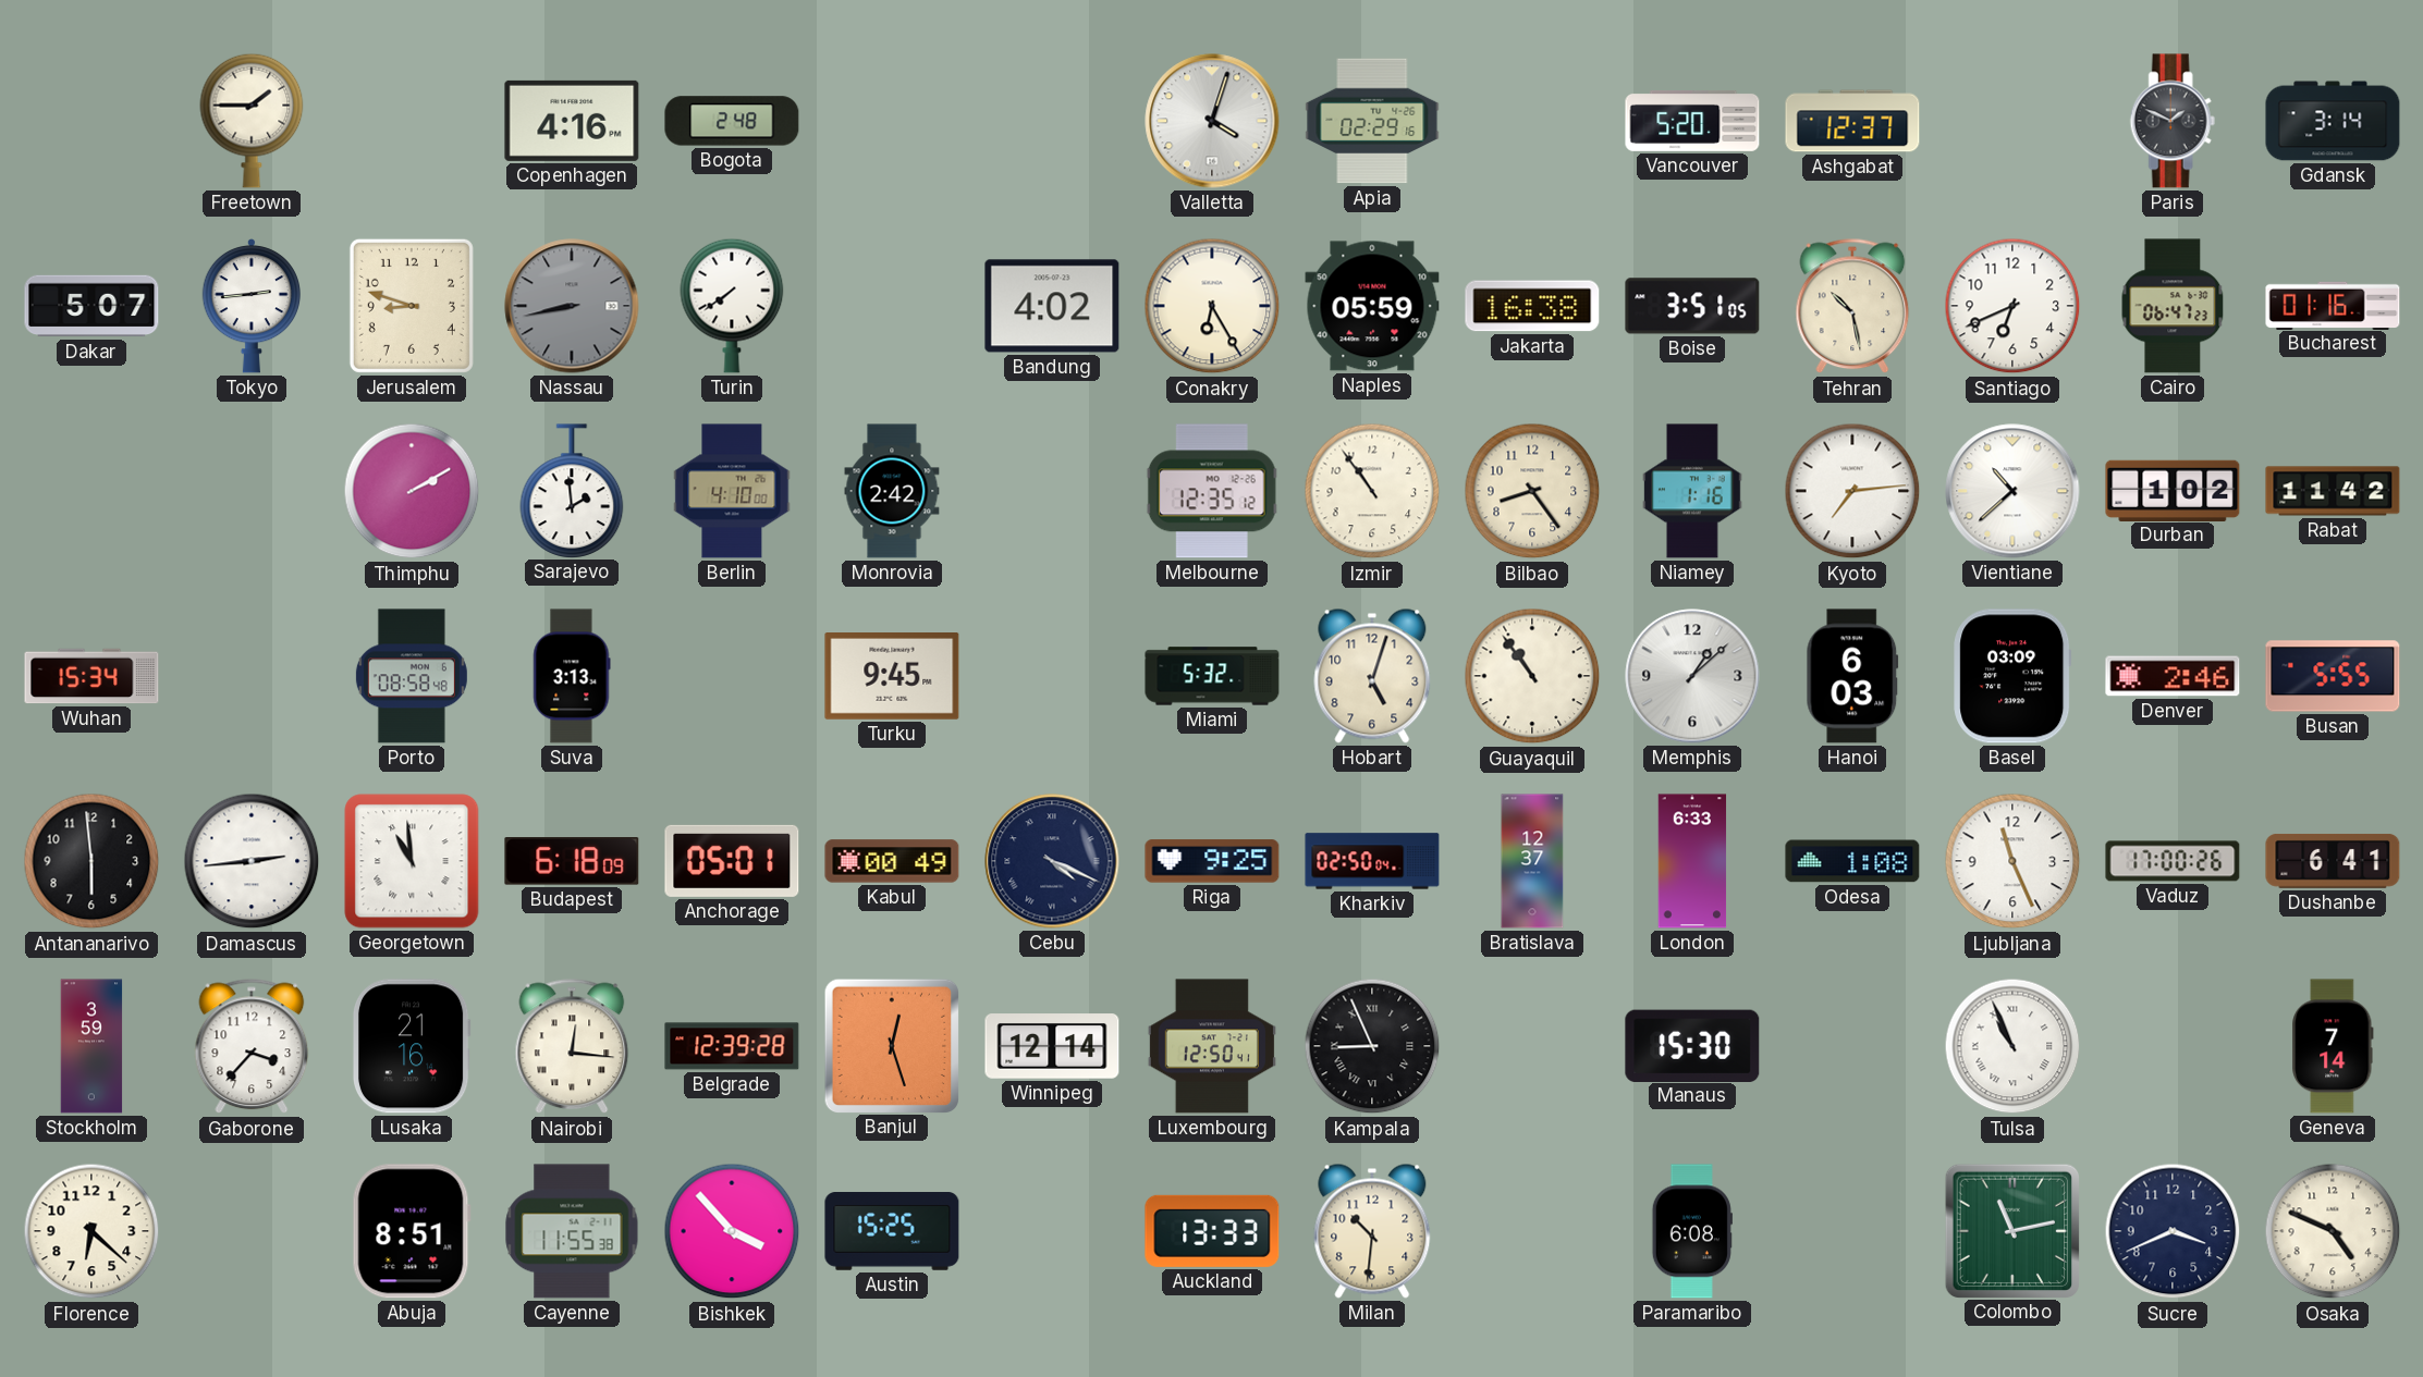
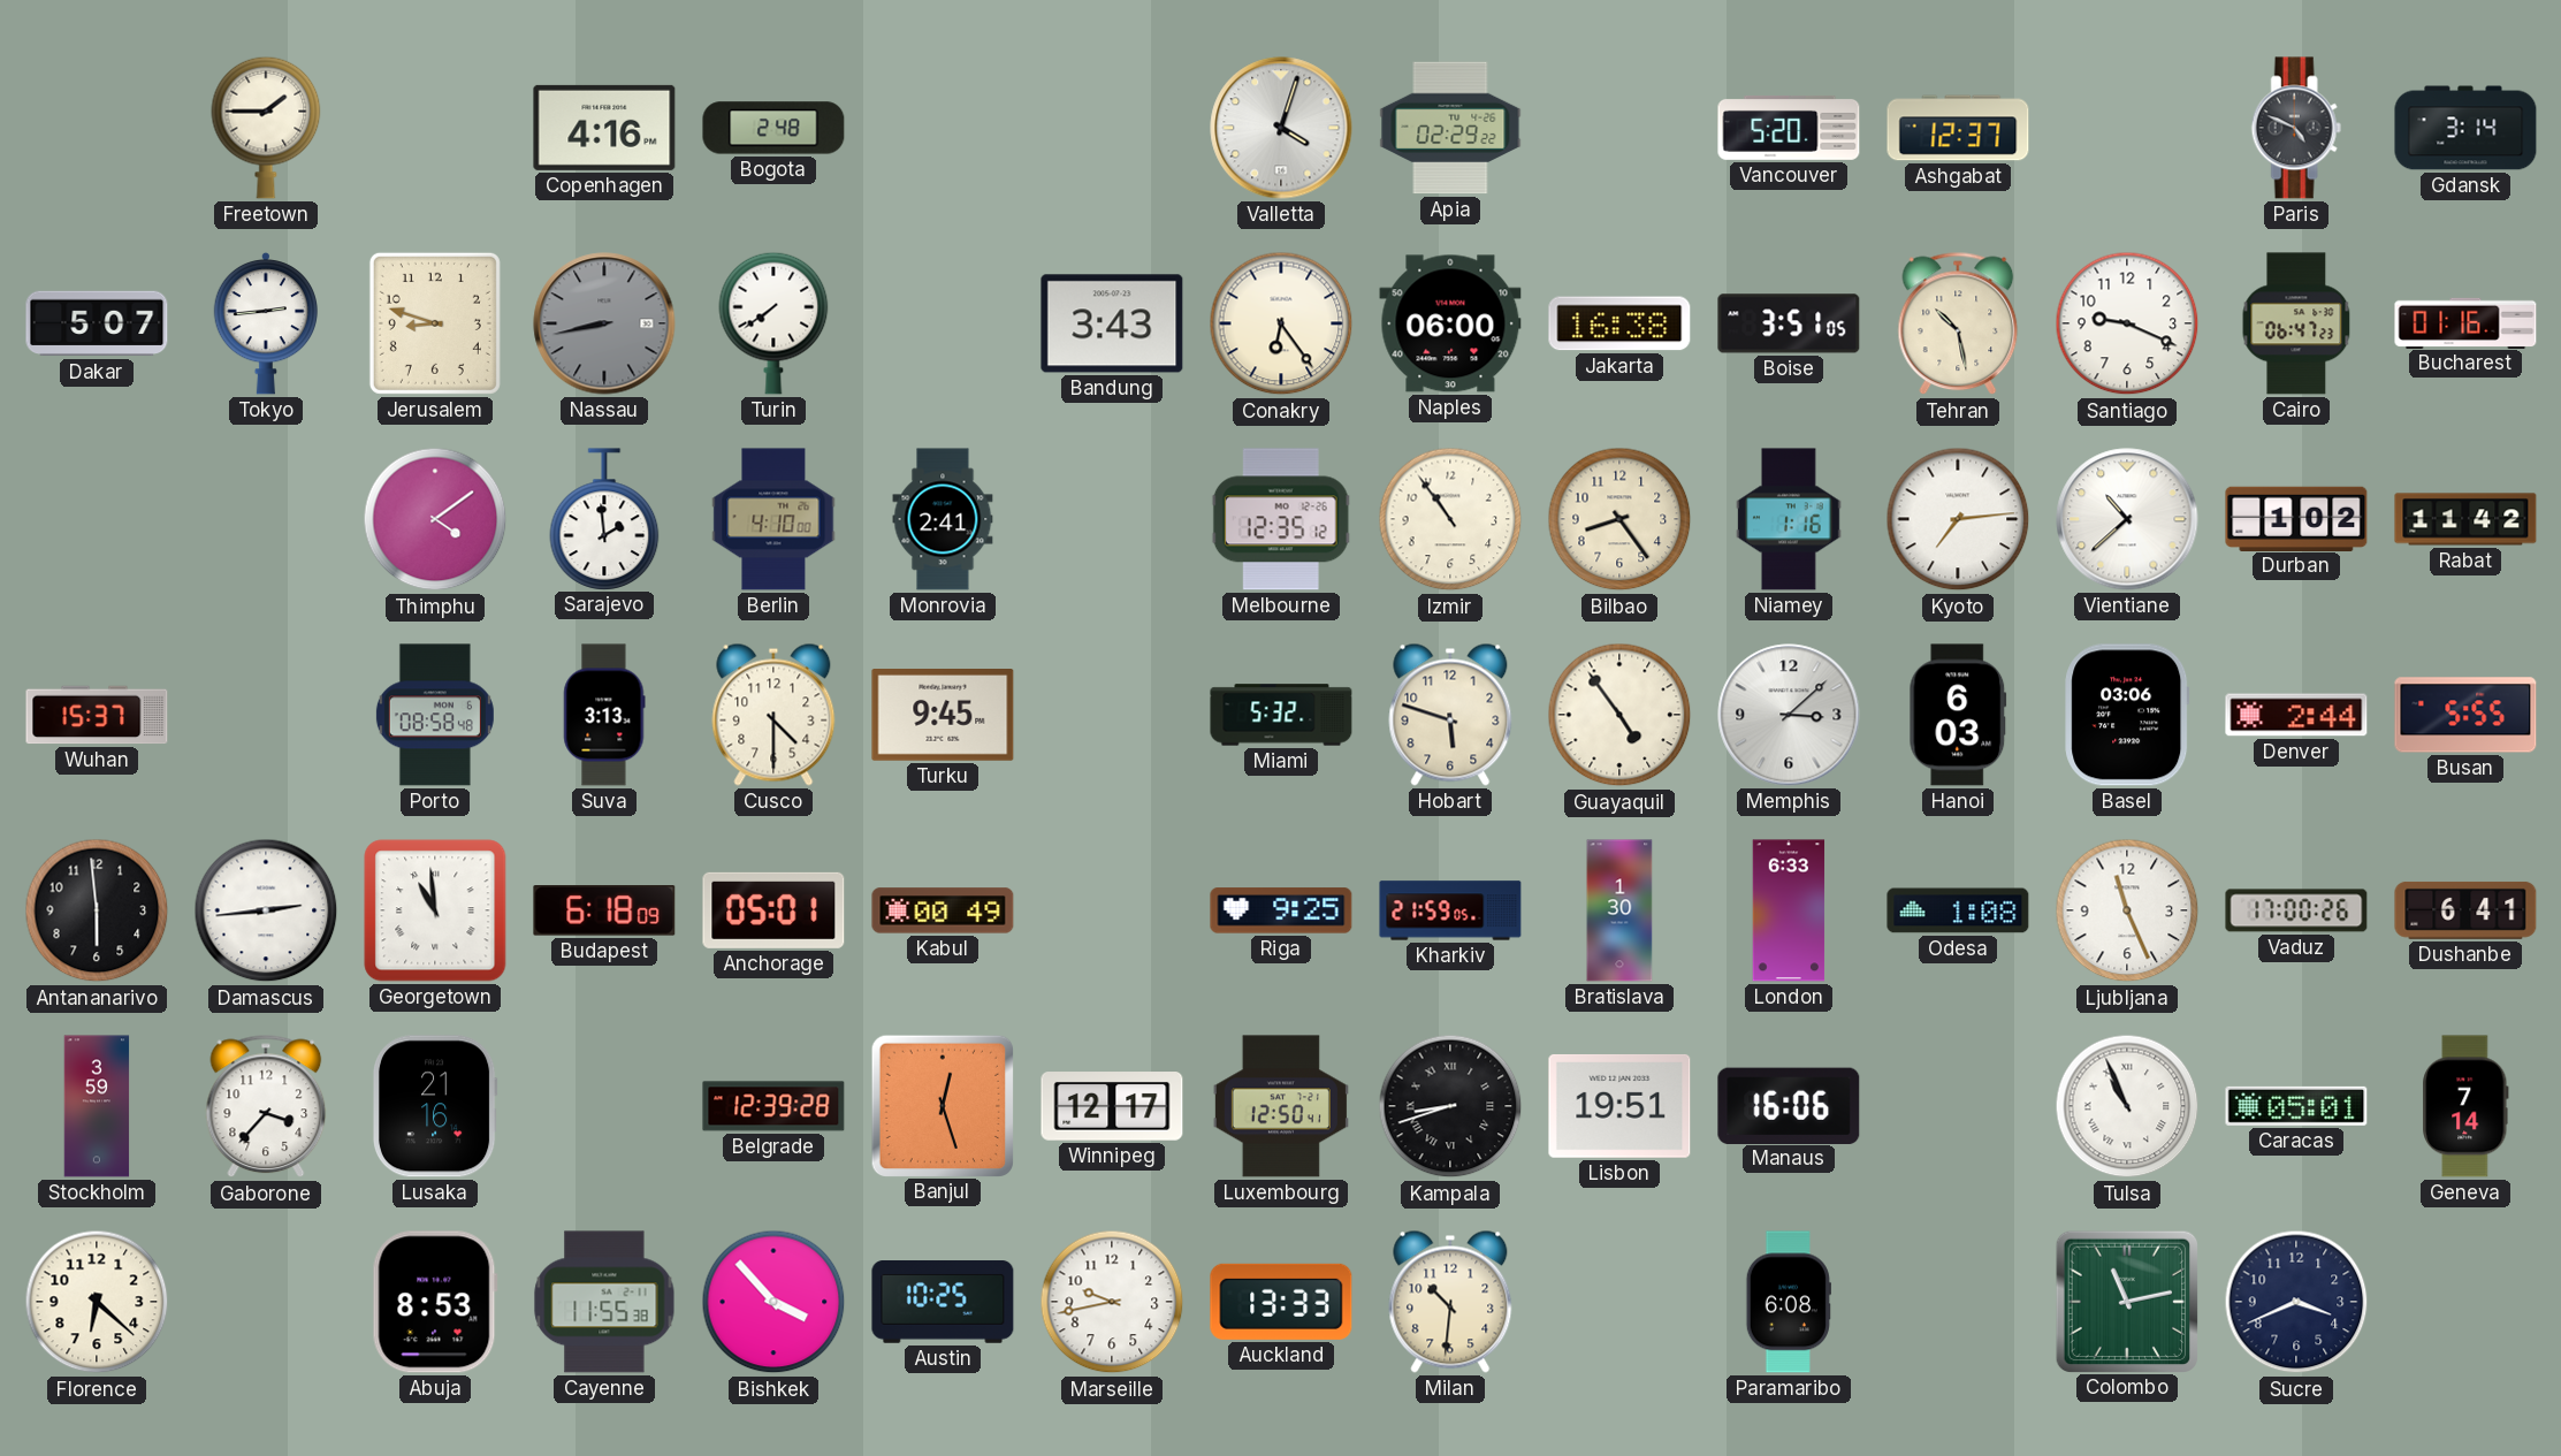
Apia: 02:29:16 -> 02:29:22
Paris: 1:49 -> 4:49
Bandung: 4:02 -> 3:43
Conakry: 6:25 -> 6:24
Naples: 05:59 -> 06:00
Santiago: 6:41 -> 9:19
Thimphu: 2:10 -> 4:09
Monrovia: 2:42 -> 2:41
Wuhan: 15:34 -> 15:37
Cusco: none -> 4:30
Hobart: 5:03 -> 5:48
Guayaquil: 10:54 -> 4:54
Memphis: 1:08 -> 3:08
Basel: 03:09 -> 03:06
Denver: 2:46 -> 2:44
Cebu: 4:19 -> none
Kharkiv: 02:50 -> 21:59
Bratislava: 12:37 -> 1:30
Nairobi: 12:16 -> none
Winnipeg: 12:14 -> 12:17
Kampala: 8:56 -> 8:42
Lisbon: none -> 19:51
Manaus: 15:30 -> 16:06
Caracas: none -> 05:01
Abuja: 8:51 -> 8:53
Austin: 15:25 -> 10:25
Marseille: none -> 9:43
Osaka: 4:49 -> none
